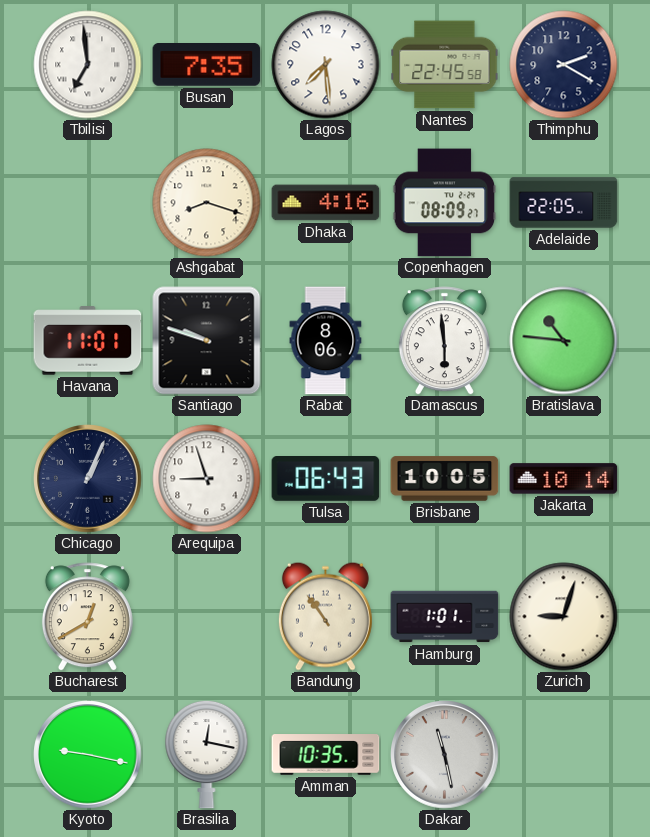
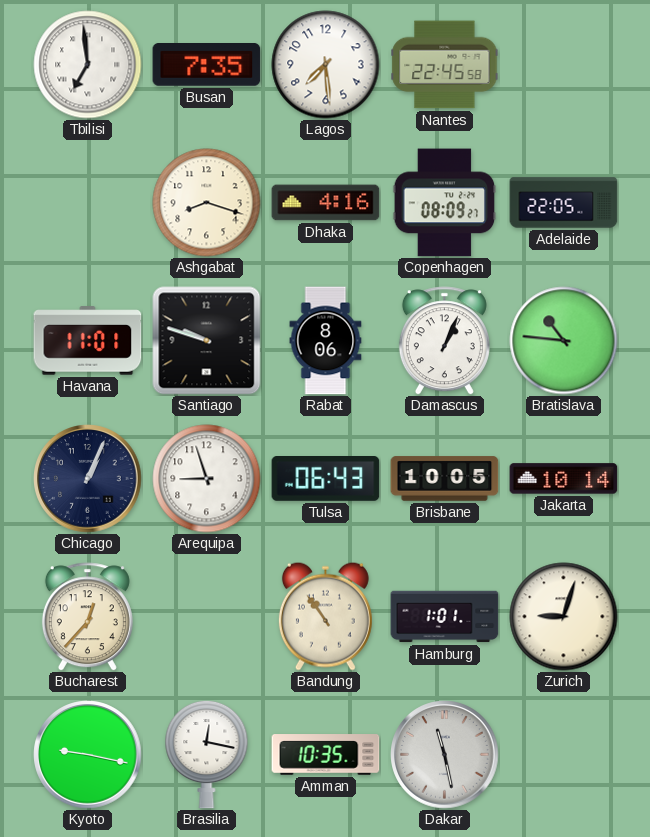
Thimphu: 2:20 -> none
Damascus: 5:59 -> 1:04
Bucharest: 12:40 -> 12:37
